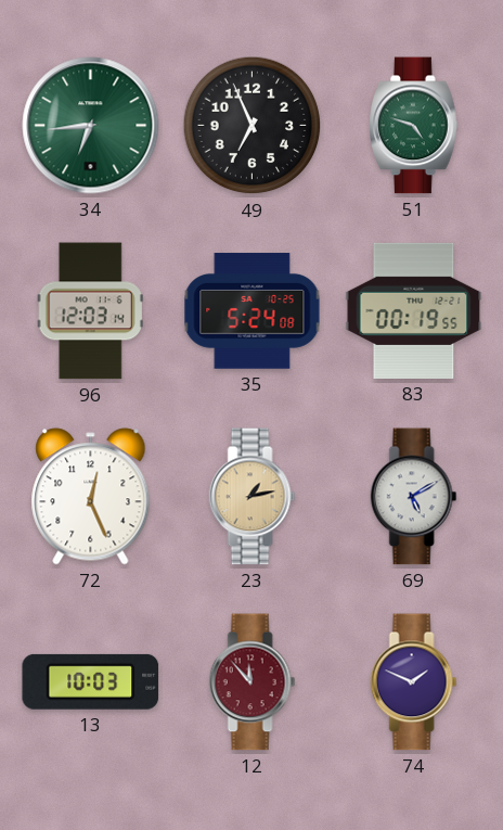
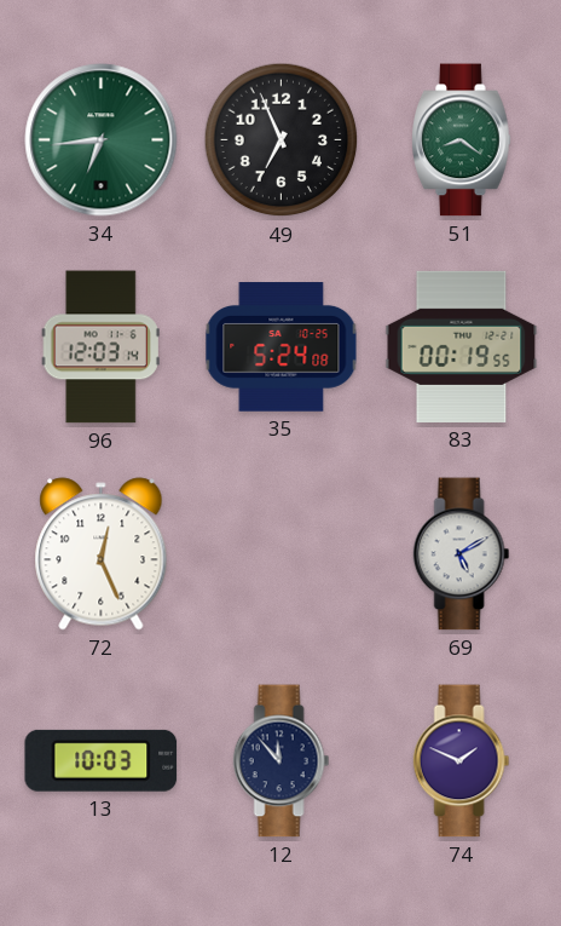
51: 4:48 -> 8:21
23: 1:13 -> none
12 dial: burgundy -> navy
